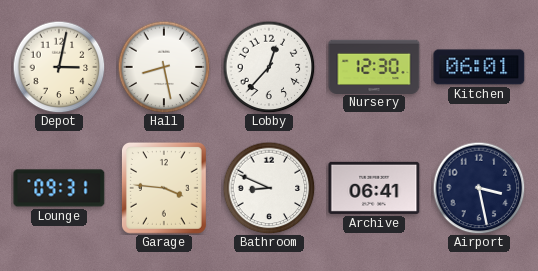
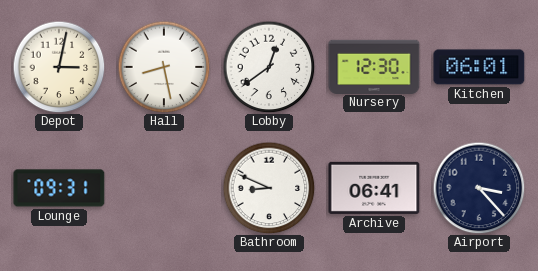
Lobby: 12:37 -> 12:39
Garage: 3:46 -> none
Airport: 3:28 -> 3:23
